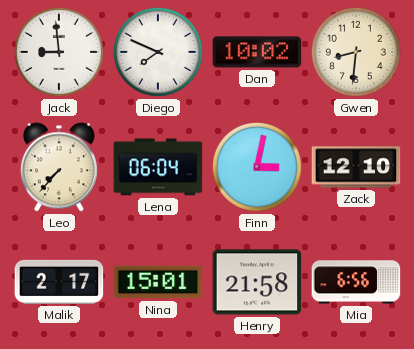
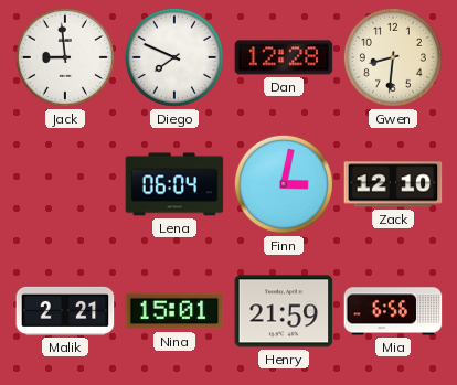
Dan: 10:02 -> 12:28
Leo: 7:37 -> none
Malik: 2:17 -> 2:21
Henry: 21:58 -> 21:59
